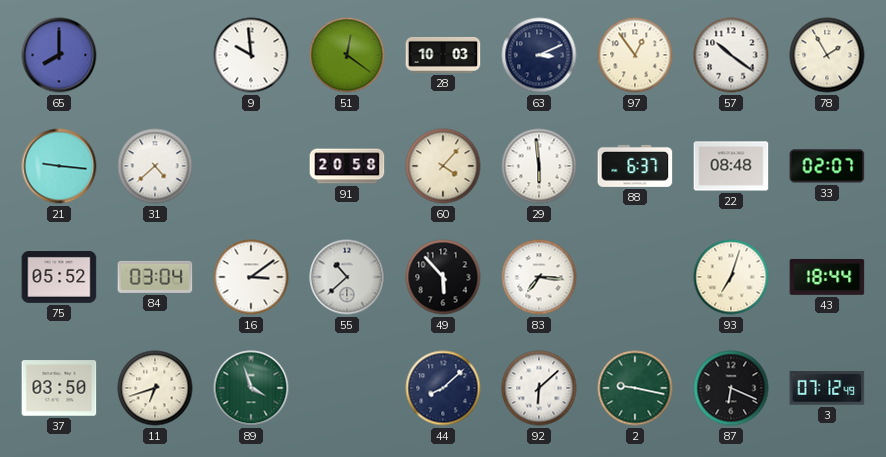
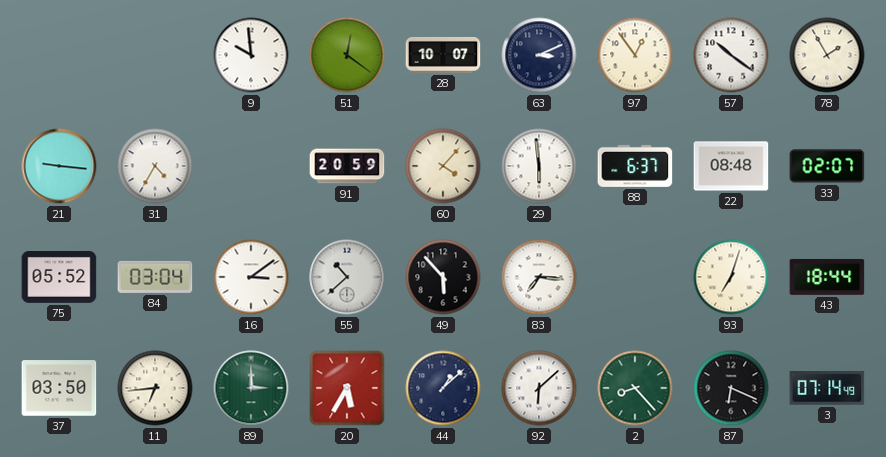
65: 8:00 -> none
28: 10:03 -> 10:07
31: 4:38 -> 4:35
91: 20:58 -> 20:59
11: 6:42 -> 6:44
89: 3:57 -> 3:00
20: none -> 5:35
44: 8:08 -> 1:08
2: 9:17 -> 8:23
3: 07:12 -> 07:14
